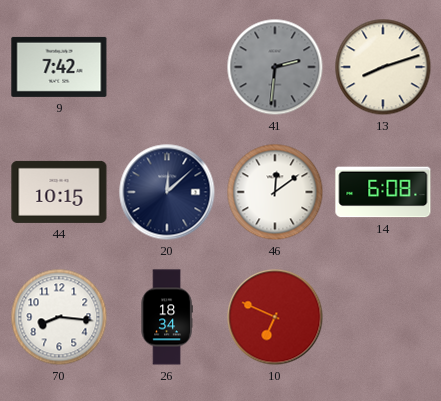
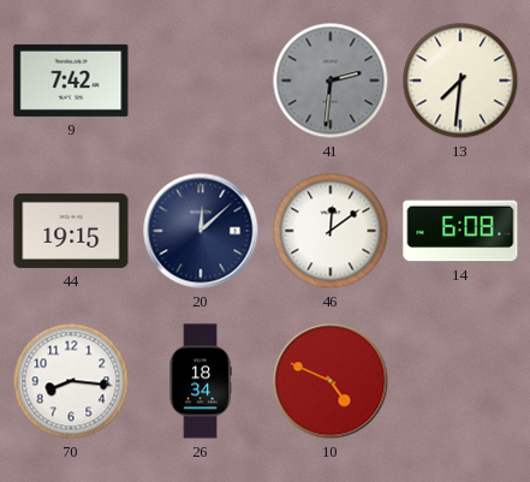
13: 8:12 -> 7:31
44: 10:15 -> 19:15
10: 6:49 -> 4:49
